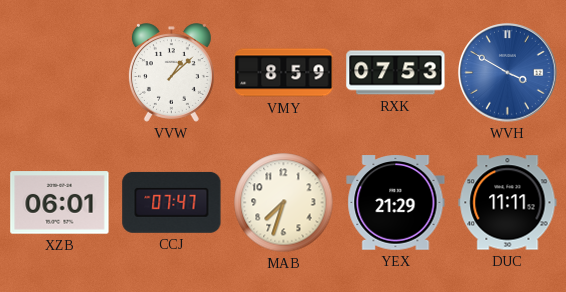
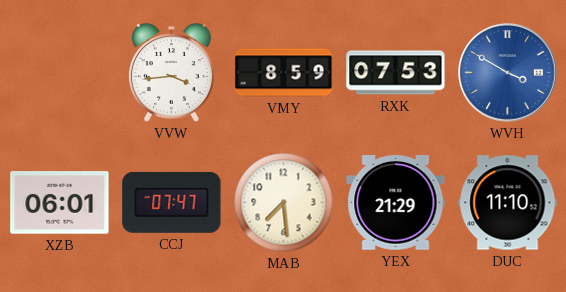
VVW: 1:08 -> 3:44
MAB: 7:33 -> 7:29
DUC: 11:11 -> 11:10
